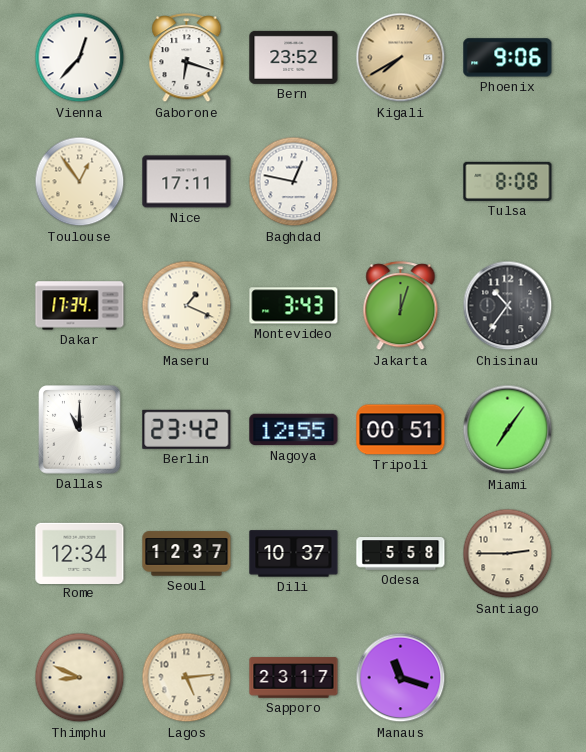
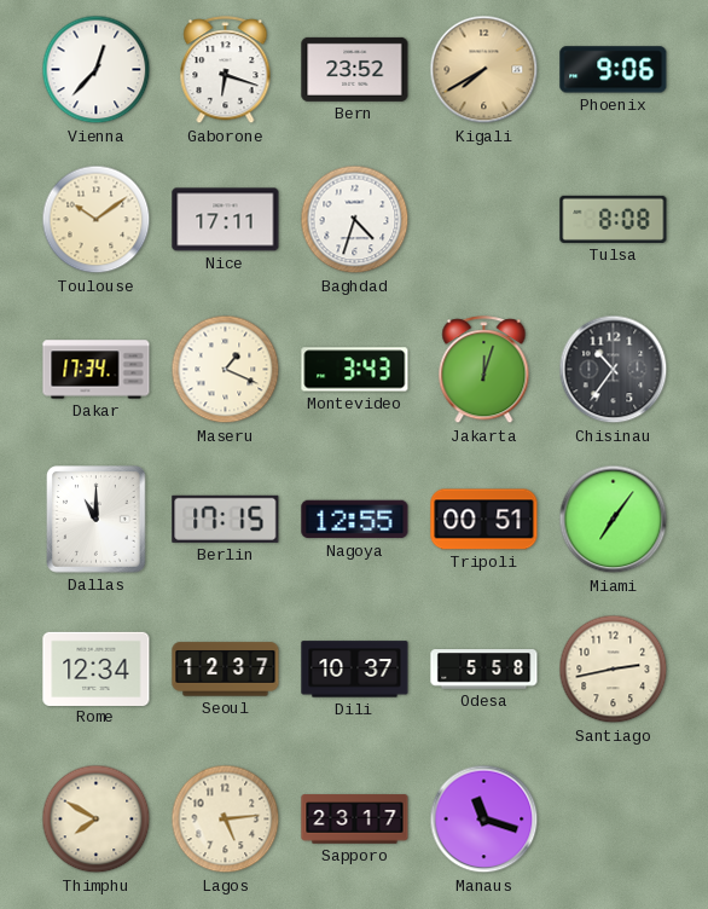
Toulouse: 12:54 -> 10:09
Baghdad: 12:47 -> 4:33
Berlin: 23:42 -> 17:15
Santiago: 2:45 -> 2:43
Thimphu: 8:49 -> 7:50
